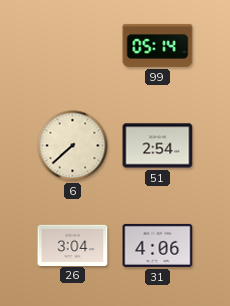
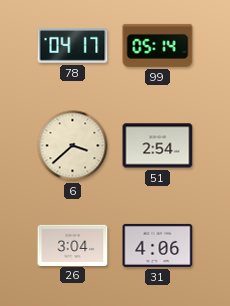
78: none -> 04:17
6: 7:38 -> 3:38
